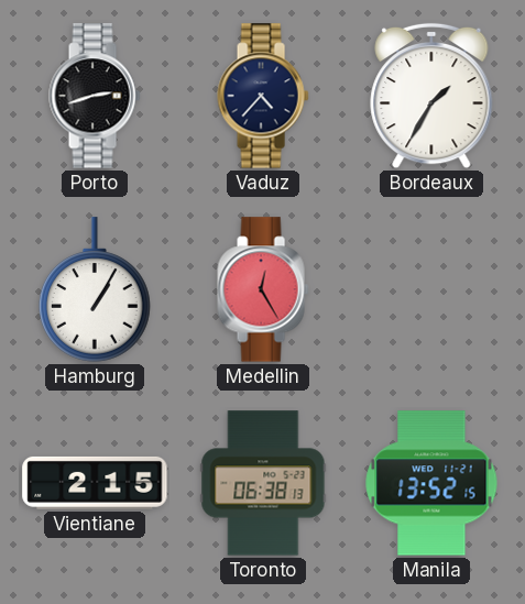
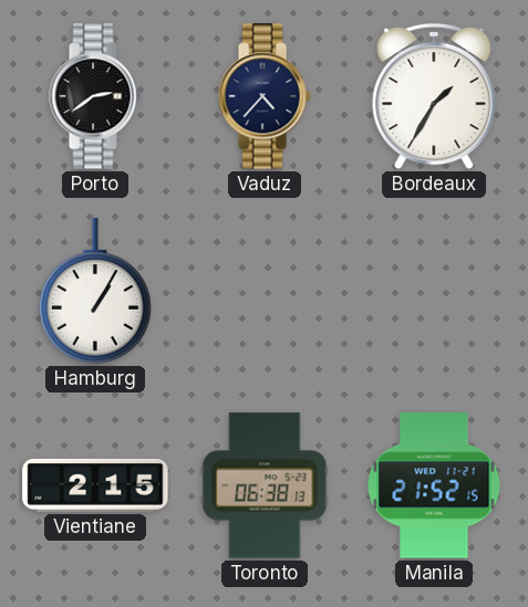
Porto: 2:42 -> 2:39
Medellin: 12:25 -> none
Manila: 13:52 -> 21:52
